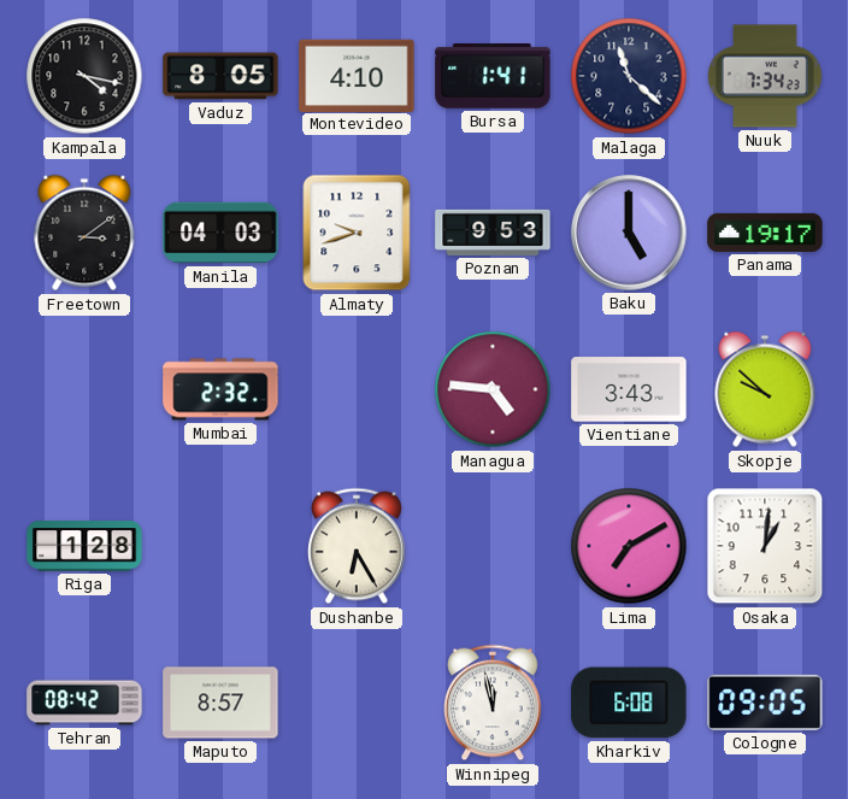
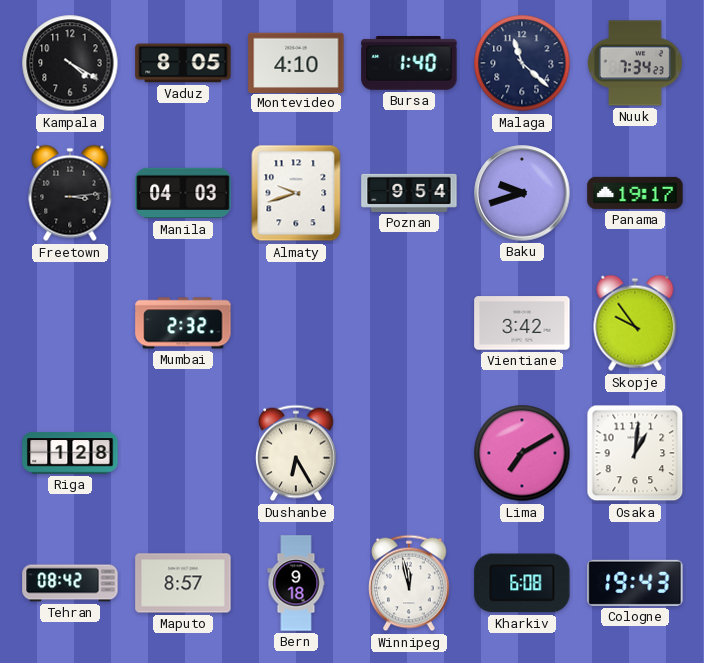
Kampala: 4:17 -> 4:20
Bursa: 1:41 -> 1:40
Freetown: 3:09 -> 3:14
Poznan: 9:53 -> 9:54
Baku: 5:00 -> 9:42
Managua: 4:46 -> none
Vientiane: 3:43 -> 3:42
Skopje: 9:52 -> 9:54
Bern: none -> 9:18
Cologne: 09:05 -> 19:43
